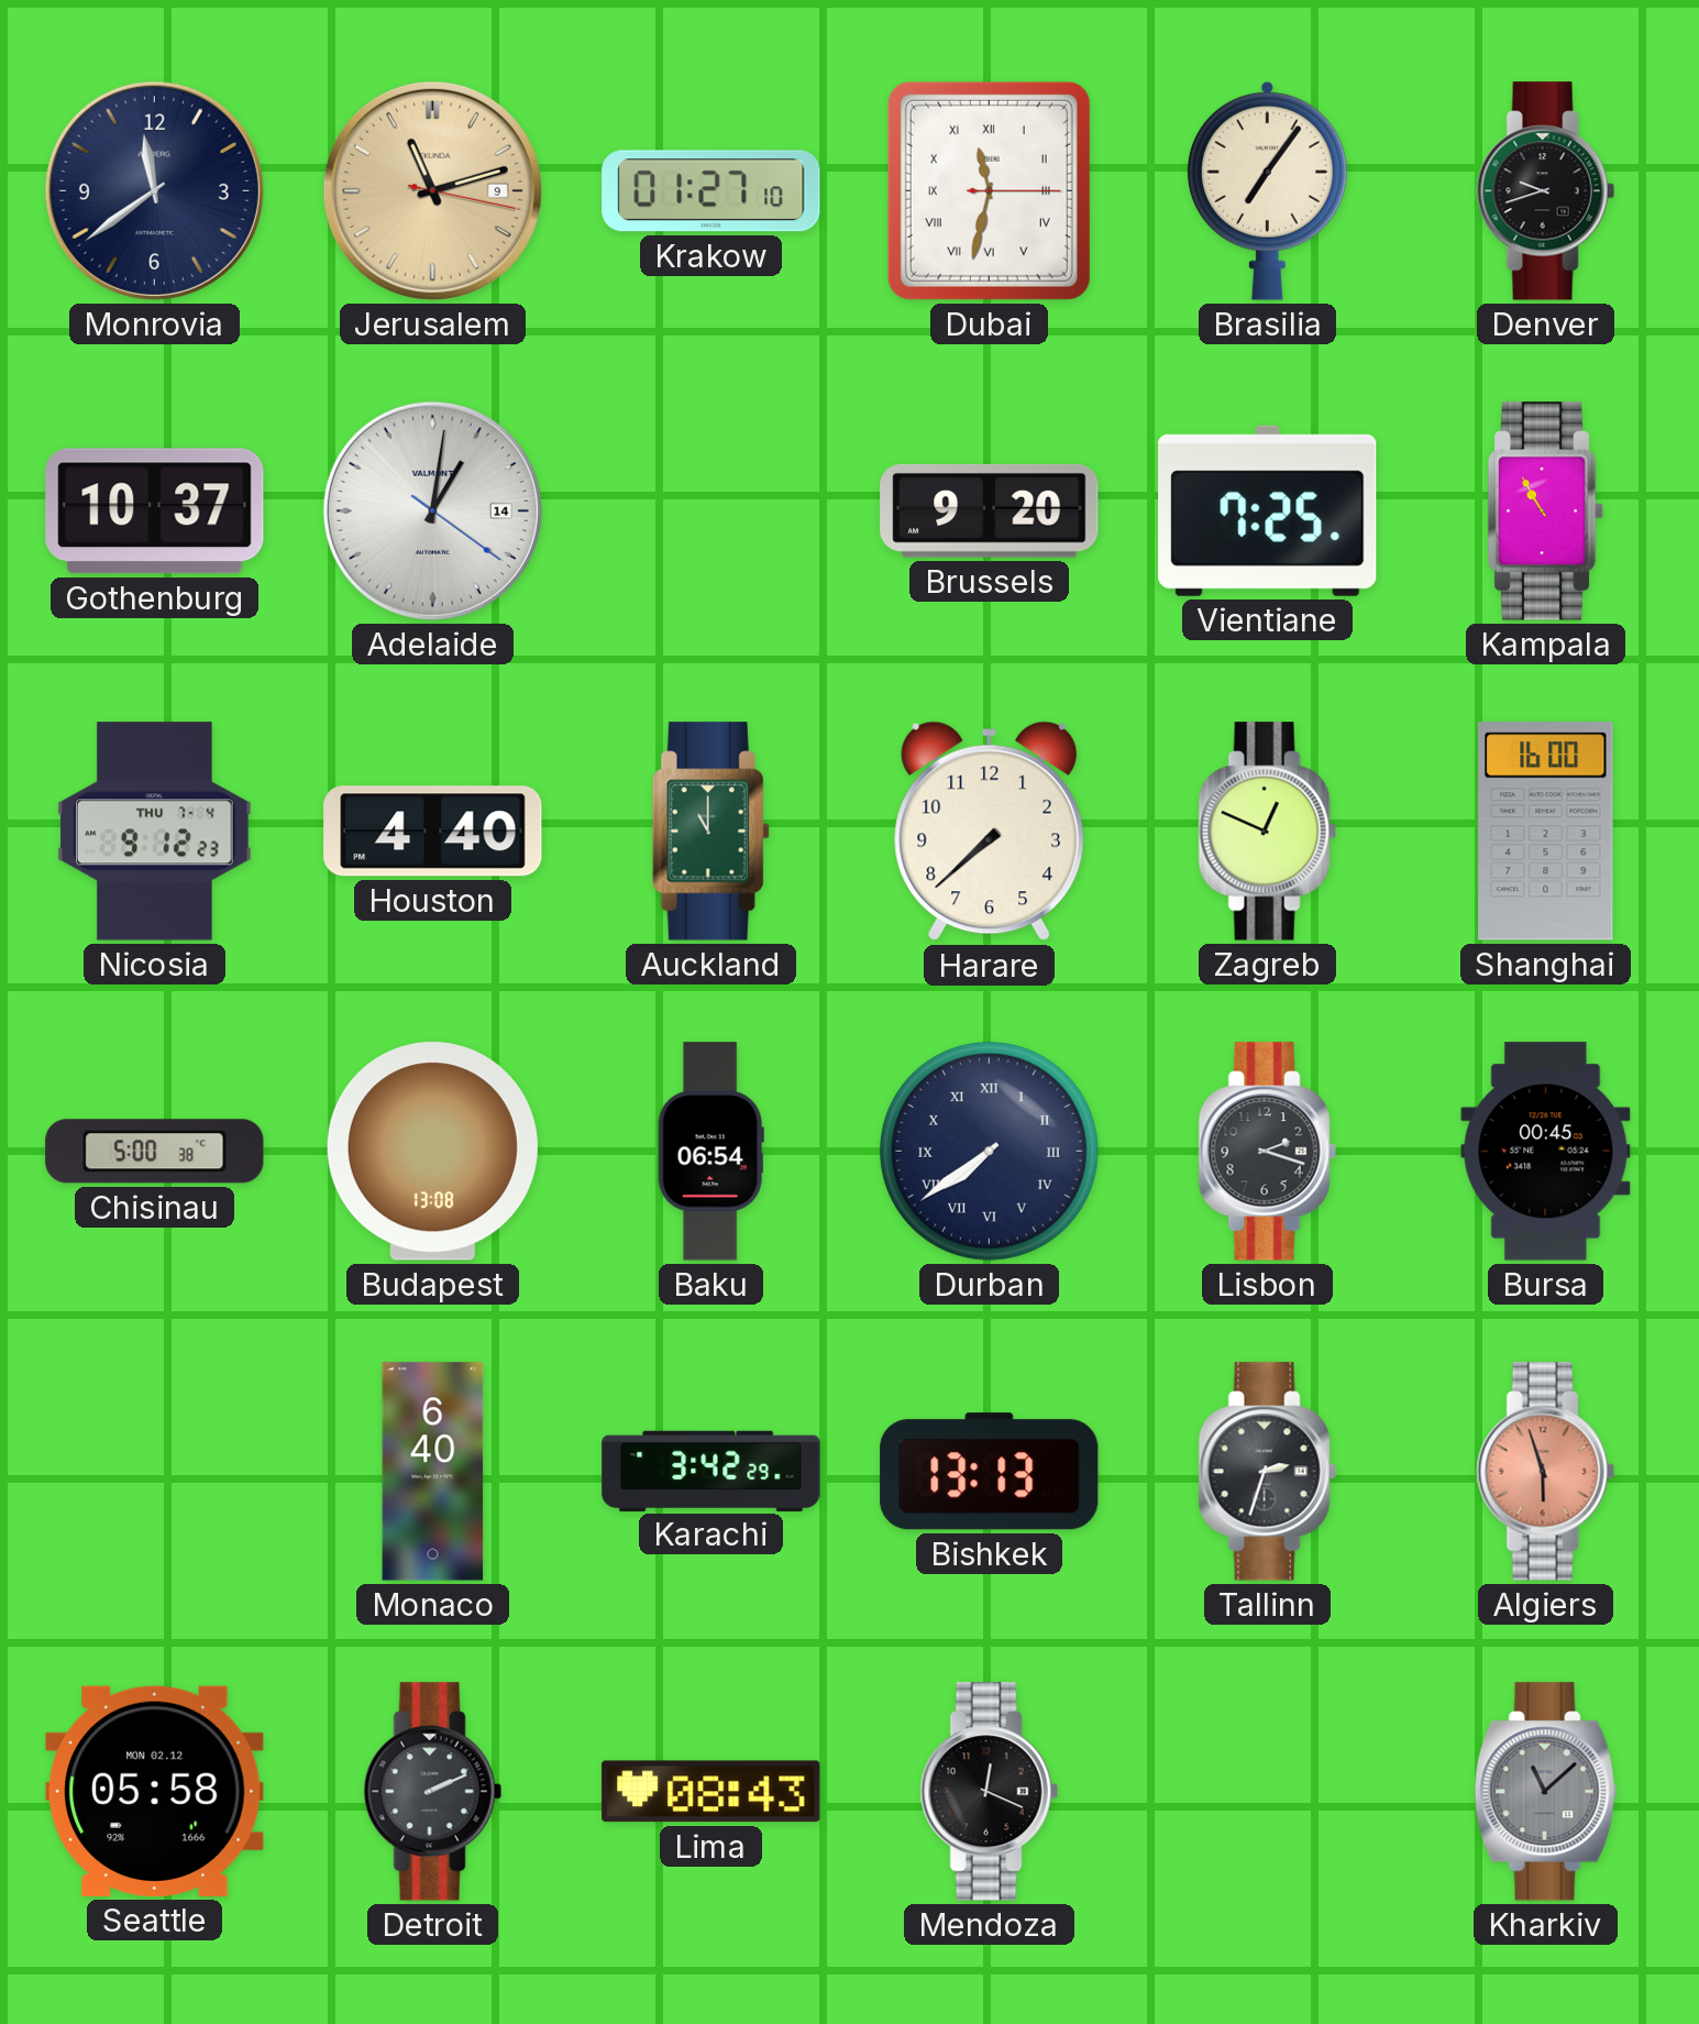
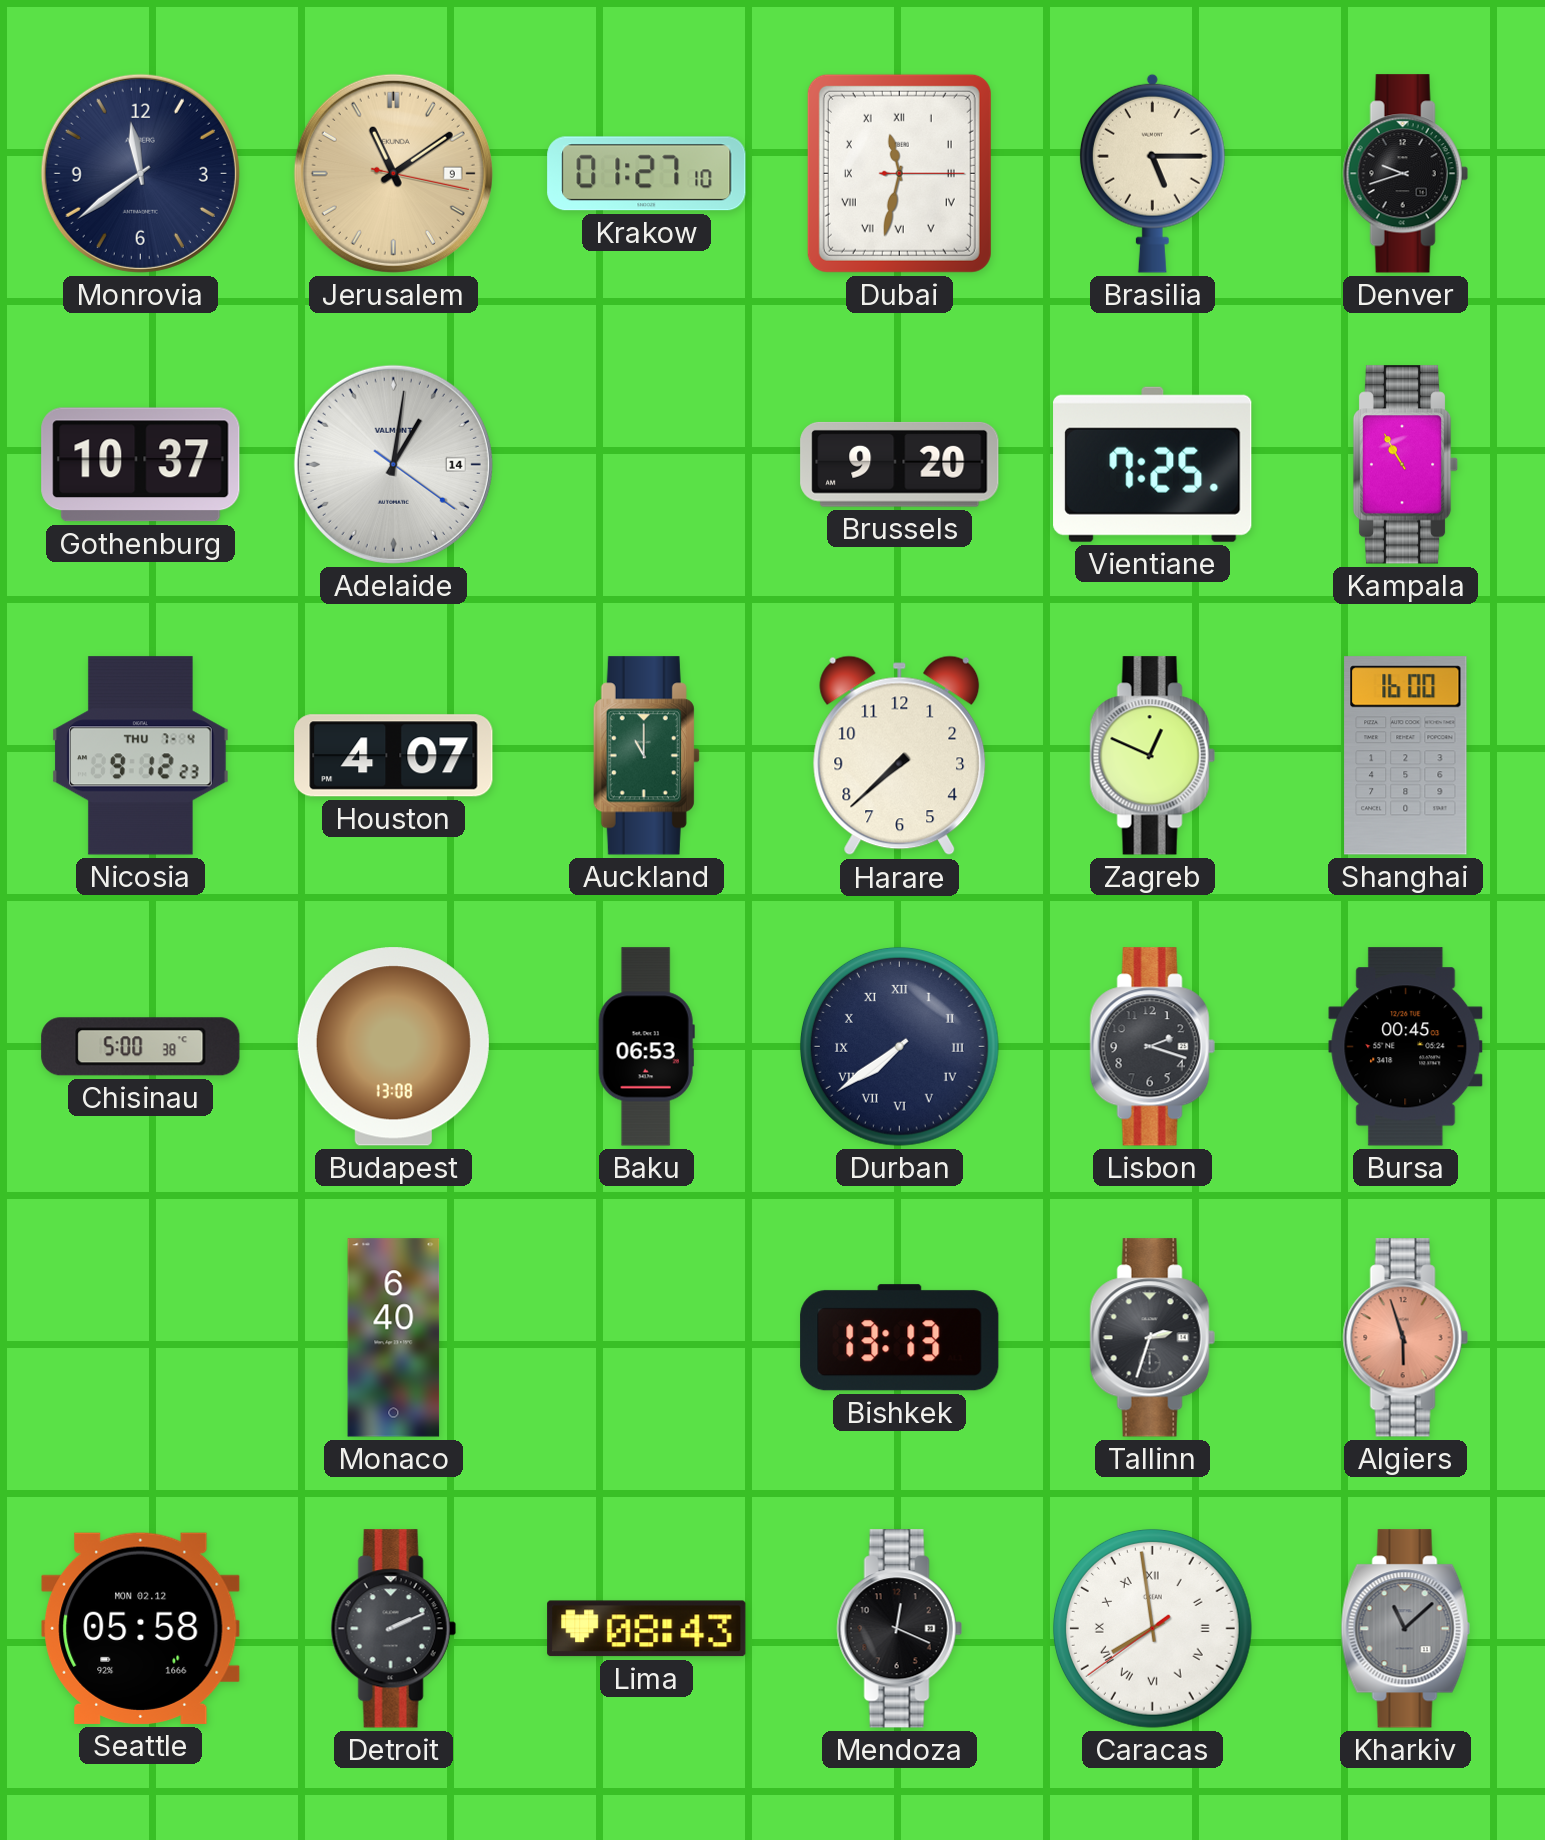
Jerusalem: 11:12 -> 11:09
Brasilia: 7:06 -> 5:15
Houston: 4:40 -> 4:07
Baku: 06:54 -> 06:53
Karachi: 3:42 -> none
Caracas: none -> 7:58
